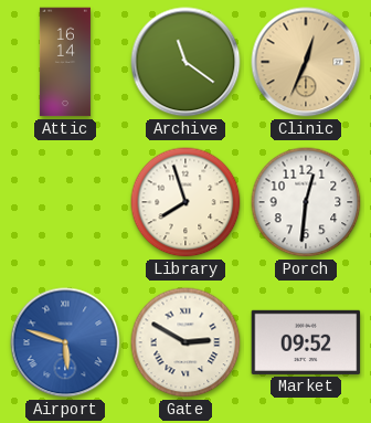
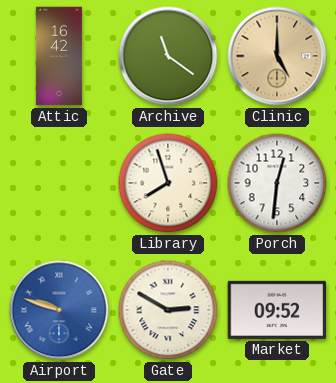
Attic: 16:14 -> 16:42
Clinic: 12:34 -> 5:00
Airport: 5:48 -> 9:48
